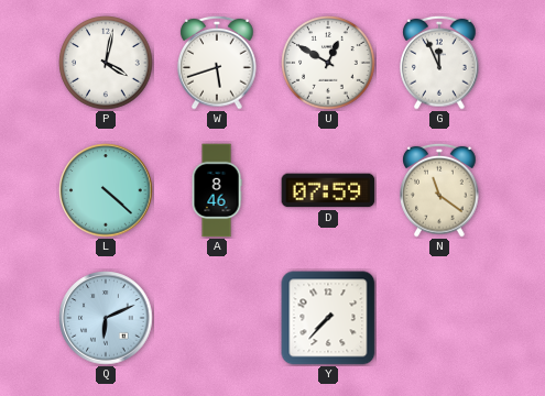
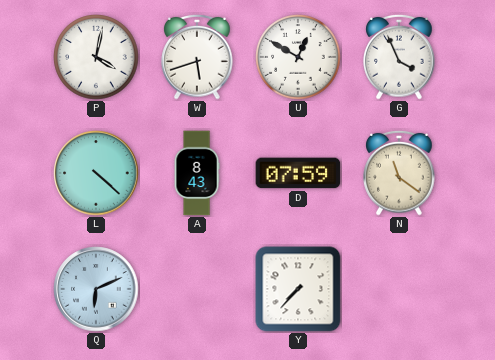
G: 11:56 -> 3:56
A: 8:46 -> 8:43
